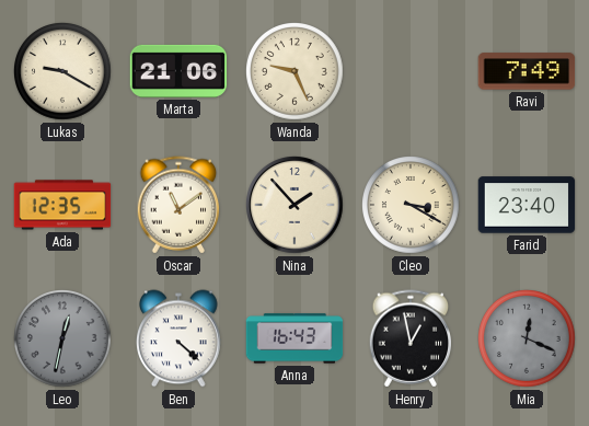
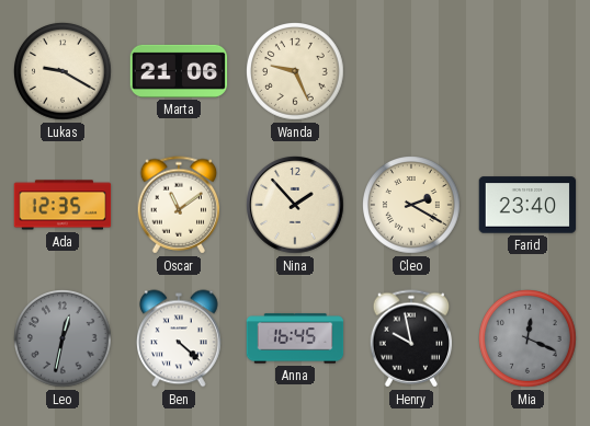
Ravi: 7:49 -> none
Cleo: 3:20 -> 2:20
Anna: 16:43 -> 16:45
Henry: 12:58 -> 9:58
